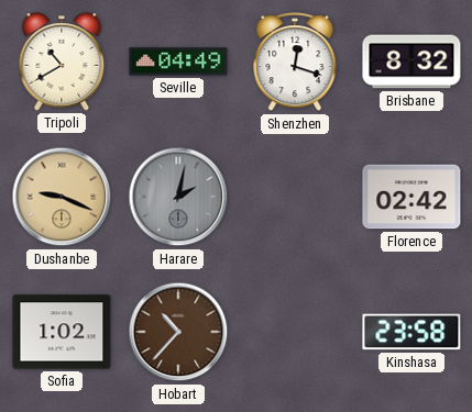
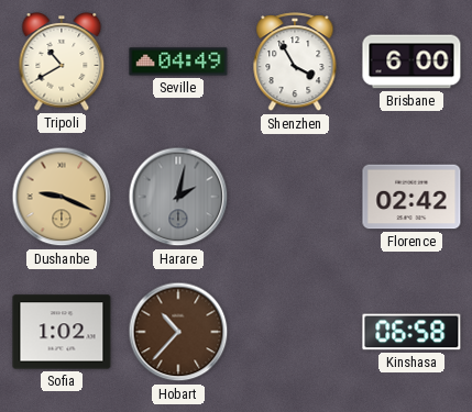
Shenzhen: 12:18 -> 3:55
Brisbane: 8:32 -> 6:00
Kinshasa: 23:58 -> 06:58
